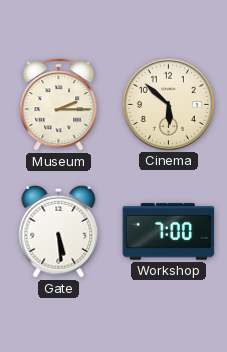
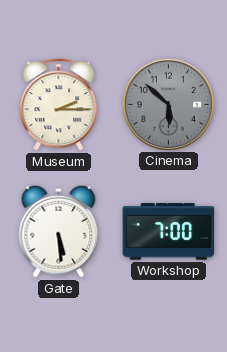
Cinema dial: cream -> grey
